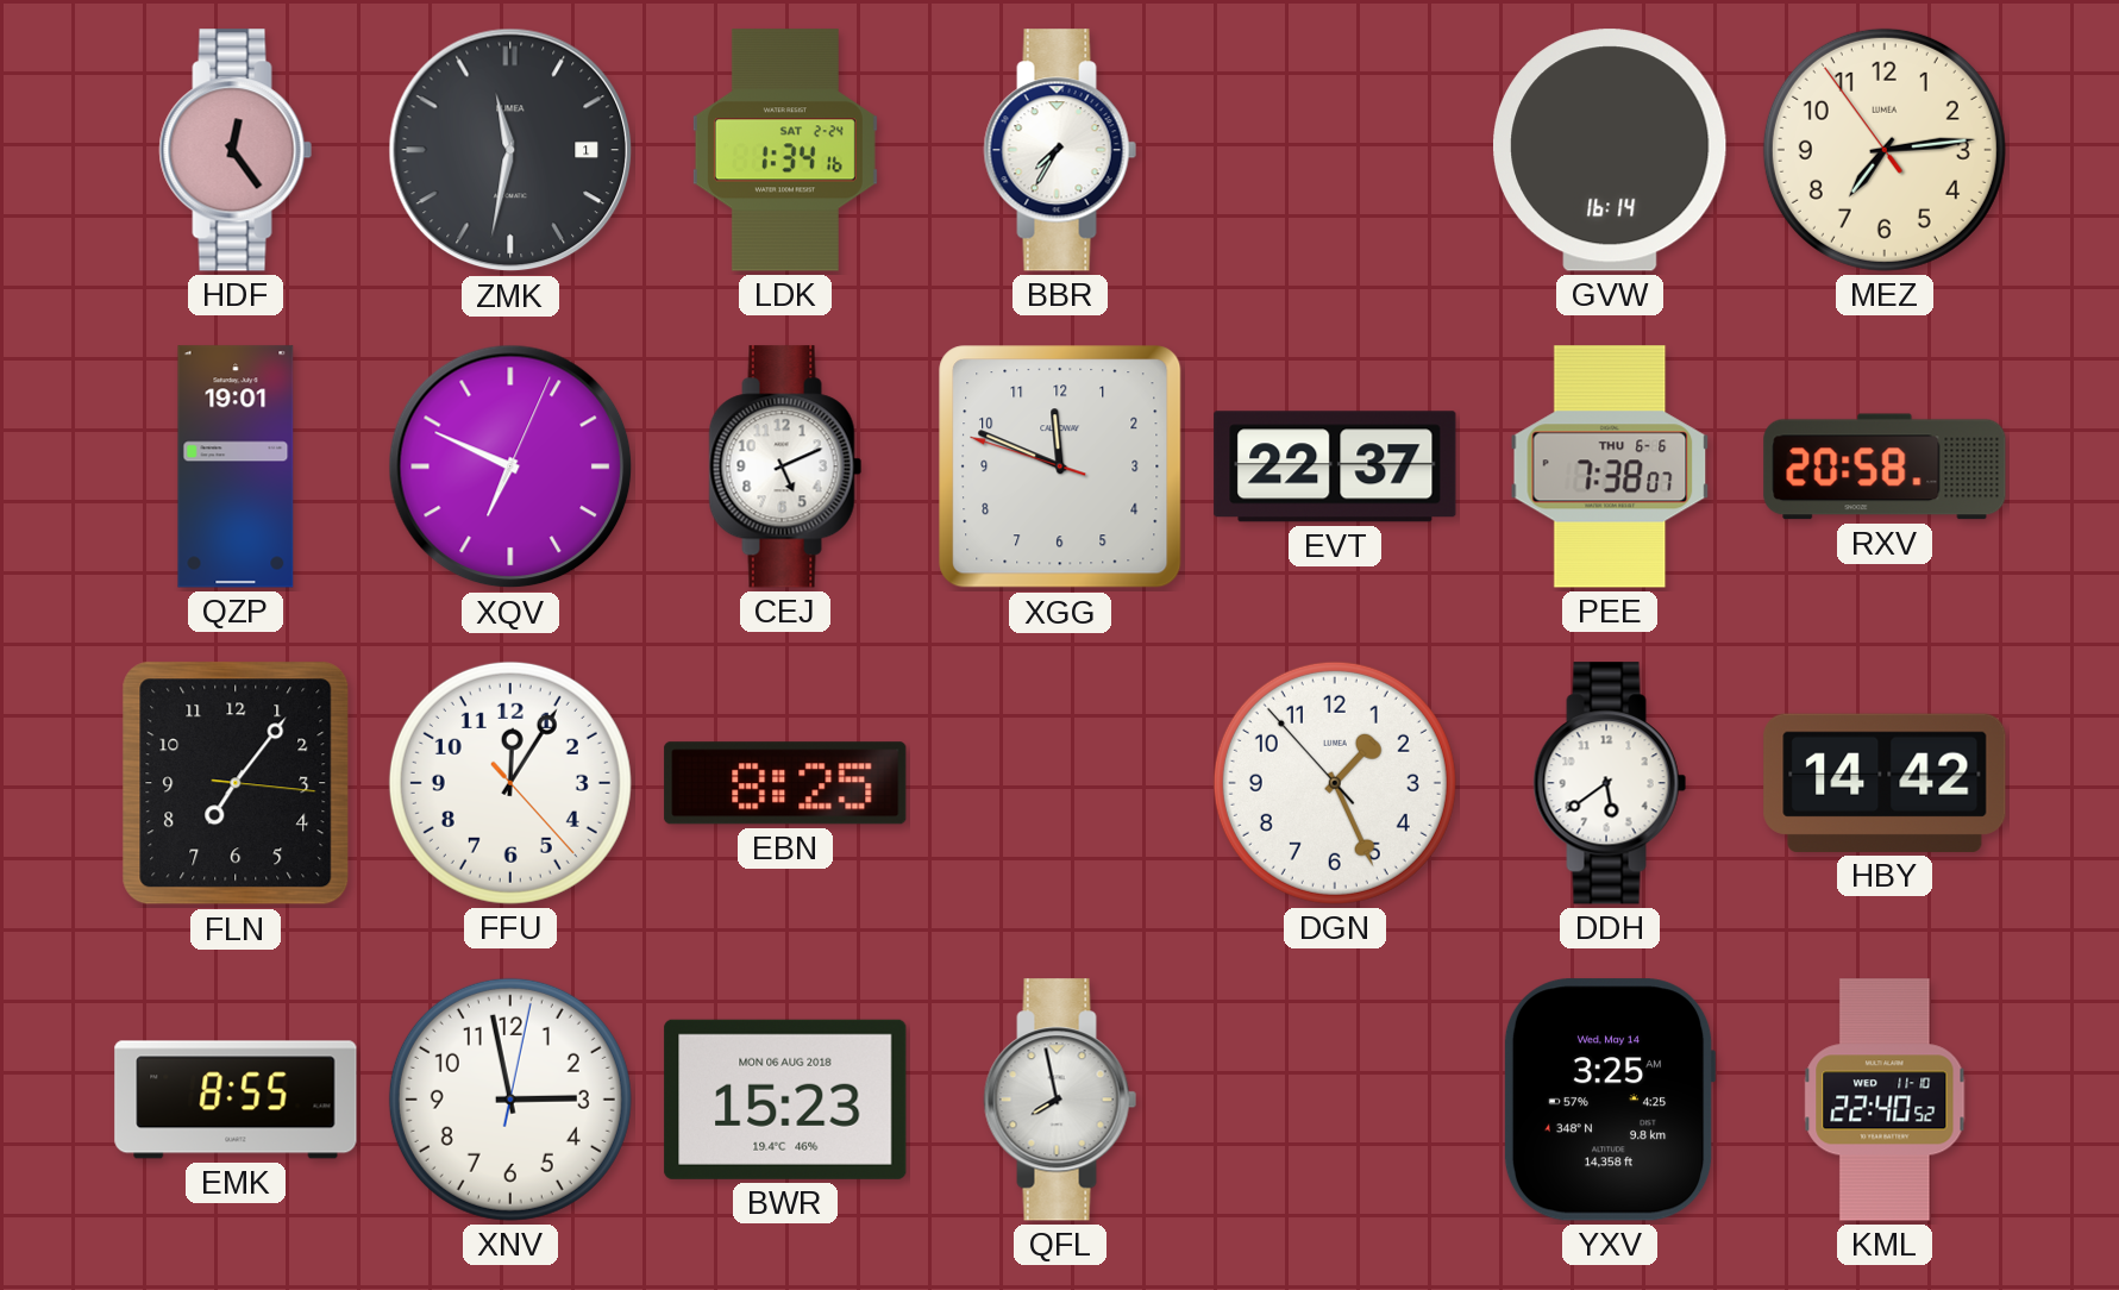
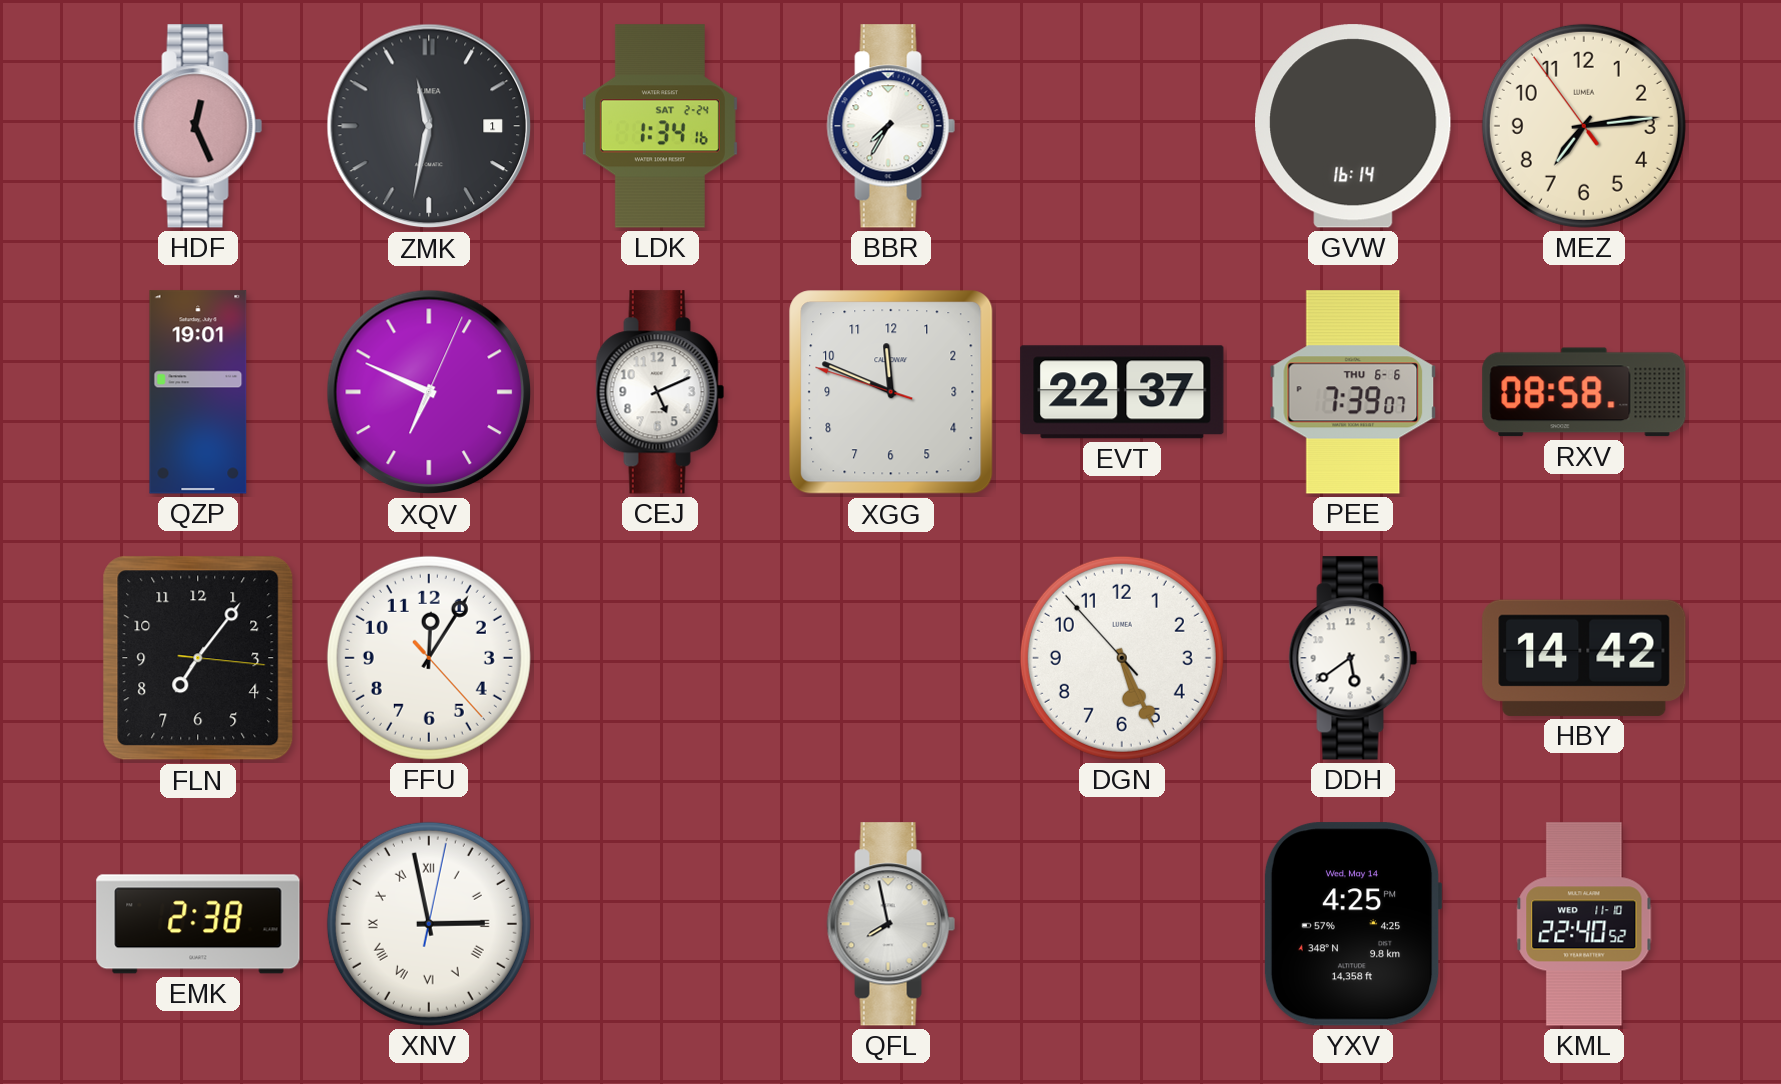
HDF: 12:24 -> 12:26
PEE: 7:38 -> 7:39
RXV: 20:58 -> 08:58
EBN: 8:25 -> none
DGN: 1:25 -> 5:25
EMK: 8:55 -> 2:38
XNV numerals: Arabic -> Roman
BWR: 15:23 -> none
YXV: 3:25 -> 4:25
